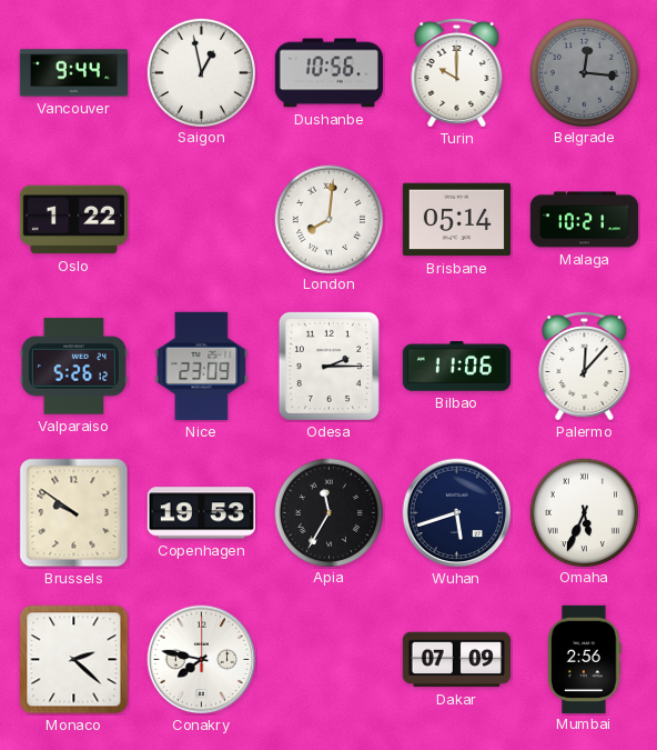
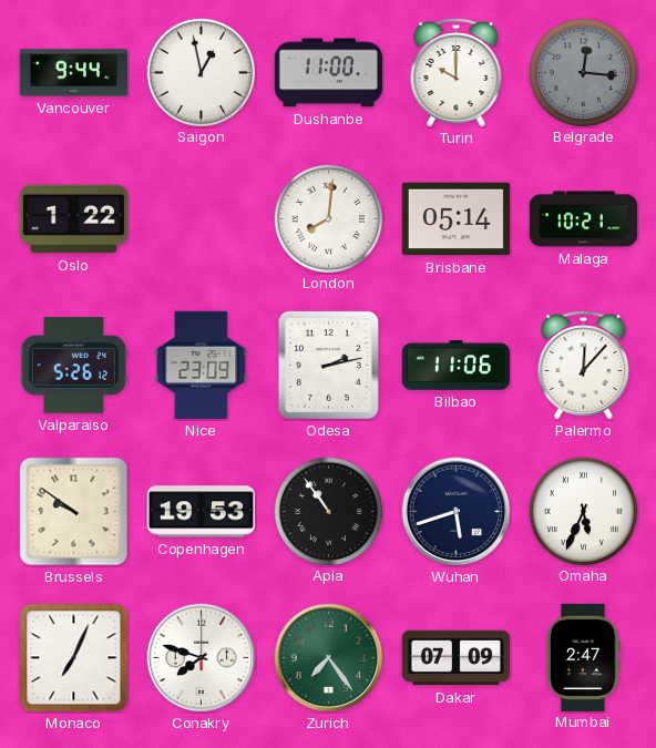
Dushanbe: 10:56 -> 11:00
Odesa: 2:15 -> 2:13
Apia: 11:35 -> 10:54
Monaco: 2:22 -> 7:04
Conakry: 7:47 -> 7:48
Zurich: none -> 7:24
Mumbai: 2:56 -> 2:47
